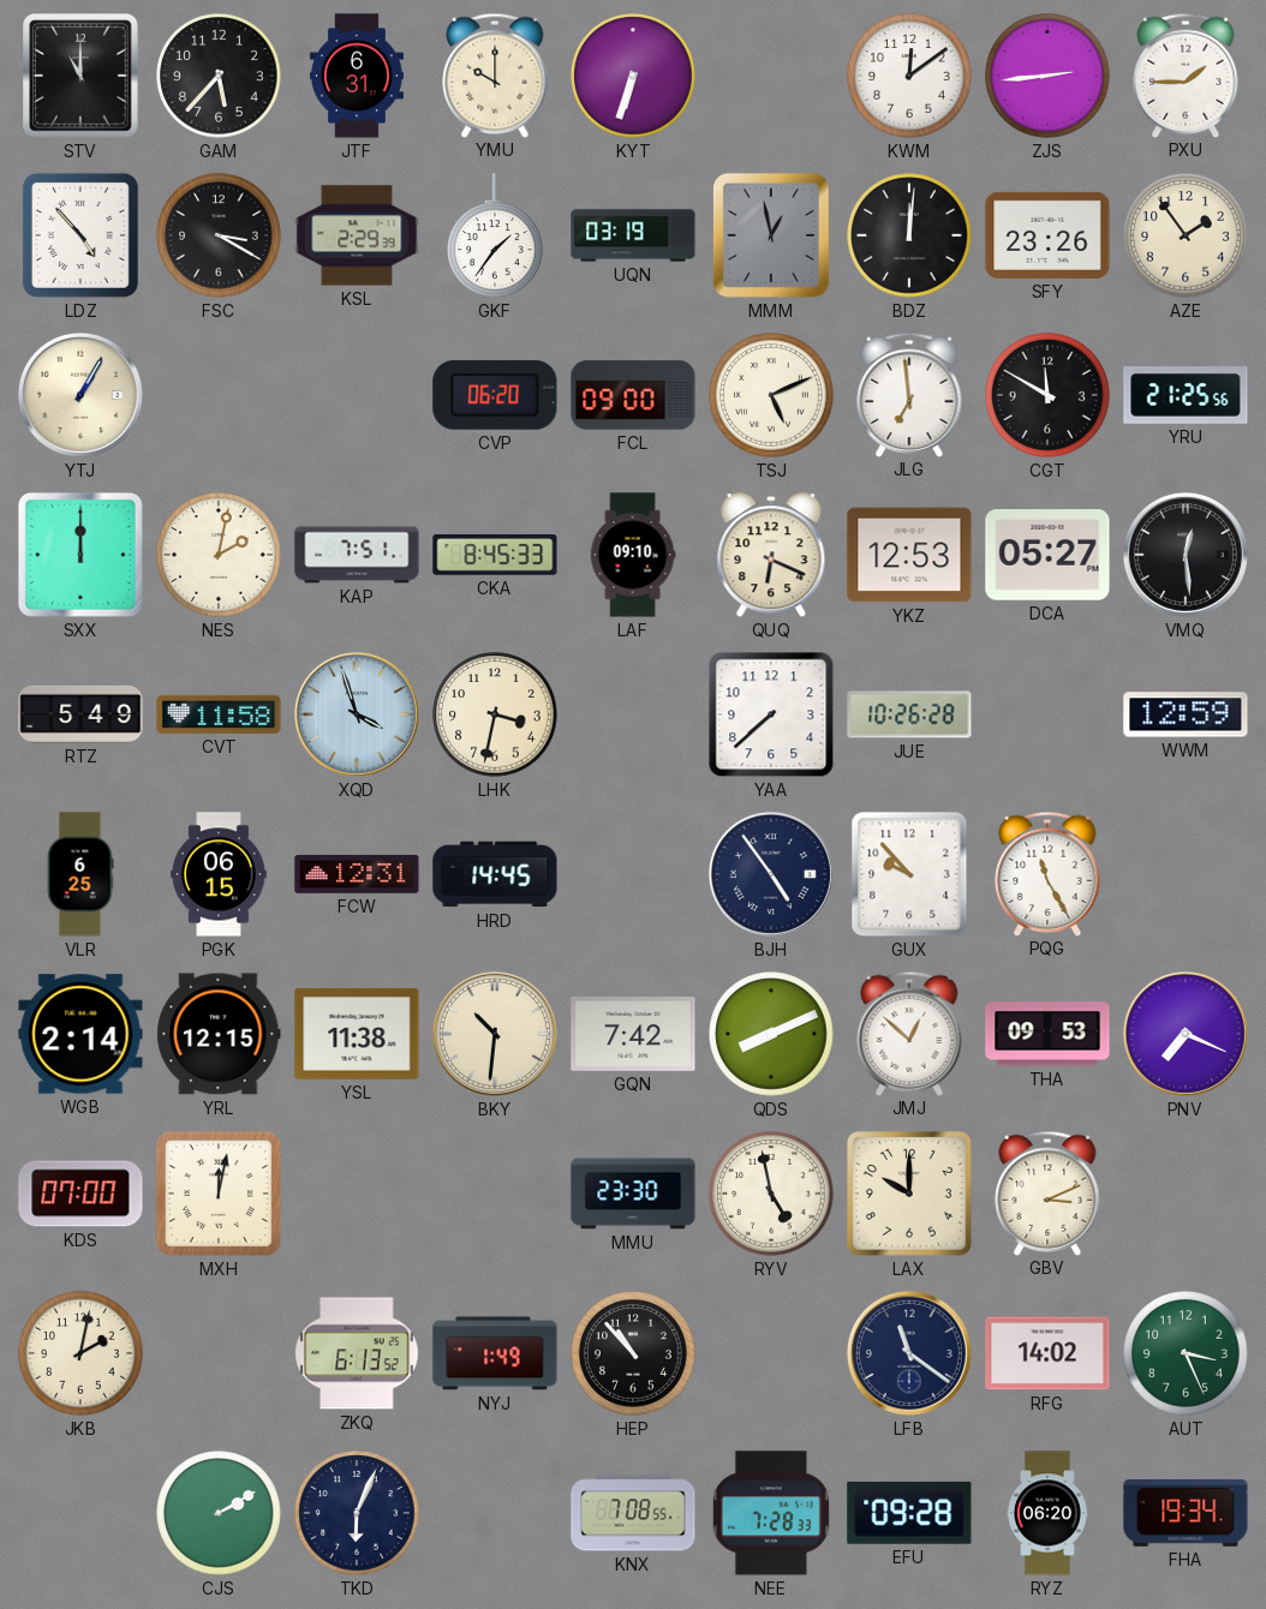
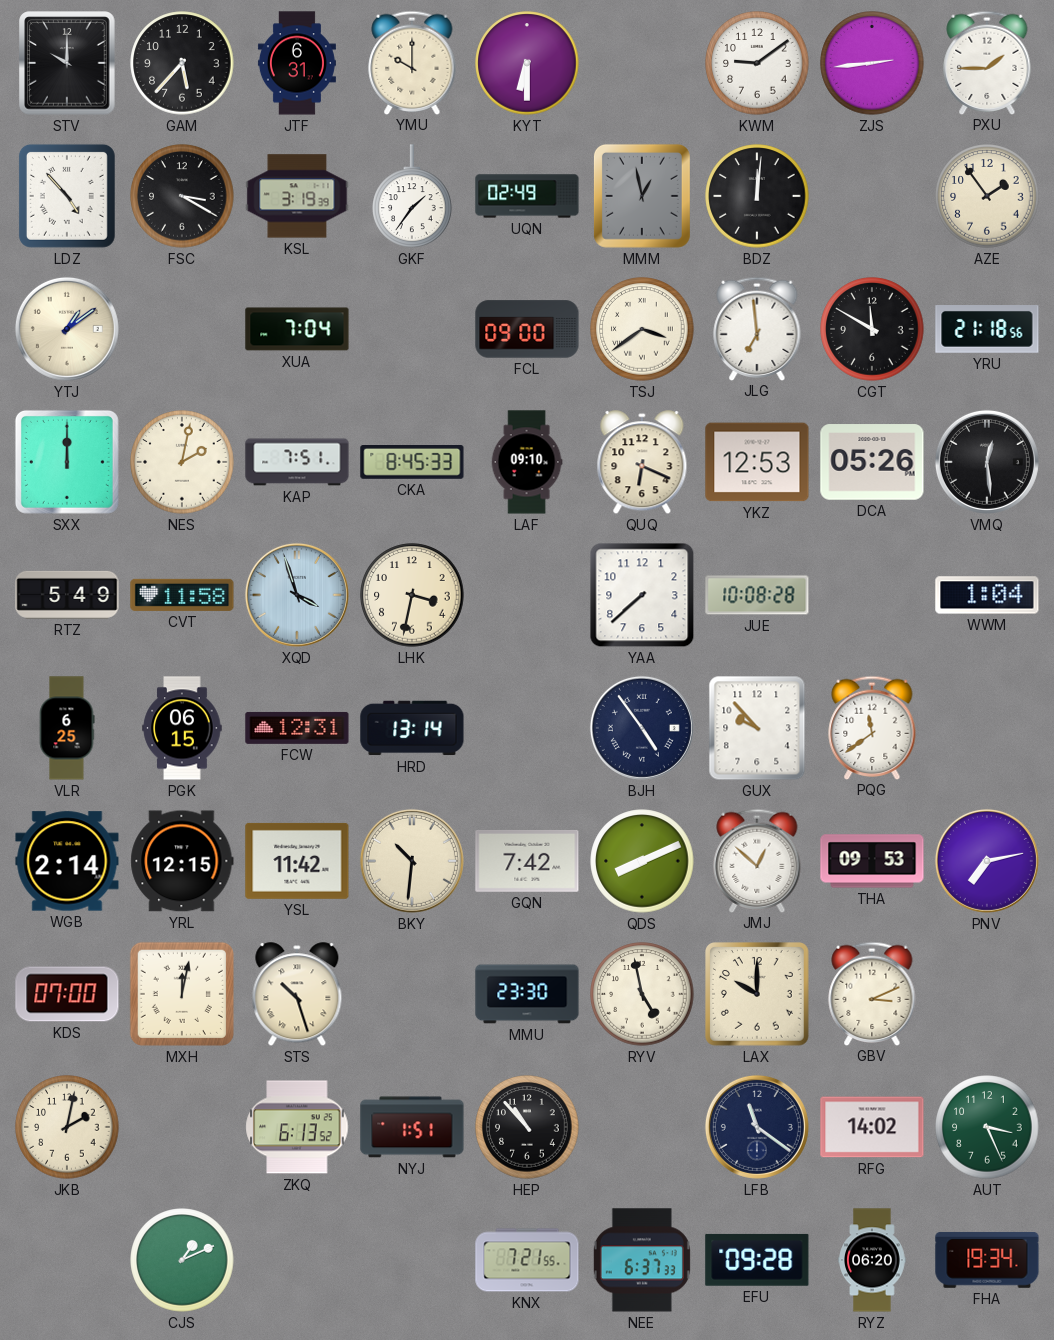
STV: 11:00 -> 10:00
KYT: 6:33 -> 6:30
KWM: 12:09 -> 9:09
KSL: 2:29 -> 3:19
UQN: 03:19 -> 02:49
SFY: 23:26 -> none
YTJ: 1:05 -> 1:09
XUA: none -> 7:04
CVP: 06:20 -> none
TSJ: 5:11 -> 3:39
YRU: 21:25 -> 21:18
DCA: 05:27 -> 05:26
JUE: 10:26 -> 10:08
WWM: 12:59 -> 1:04
HRD: 14:45 -> 13:14
PQG: 11:25 -> 11:39
YSL: 11:38 -> 11:42
PNV: 7:19 -> 7:13
STS: none -> 10:27
NYJ: 1:49 -> 1:51
CJS: 2:10 -> 1:11
TKD: 6:04 -> none
KNX: 7:08 -> 7:21
NEE: 7:28 -> 6:37
